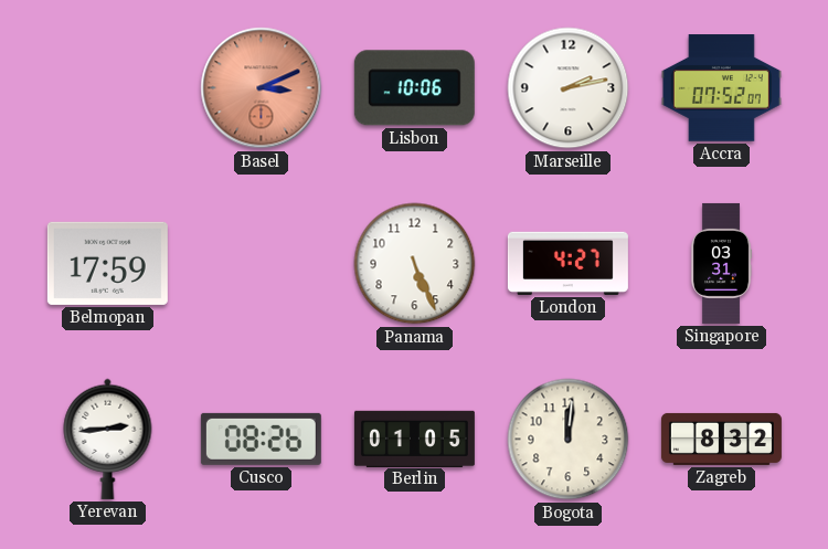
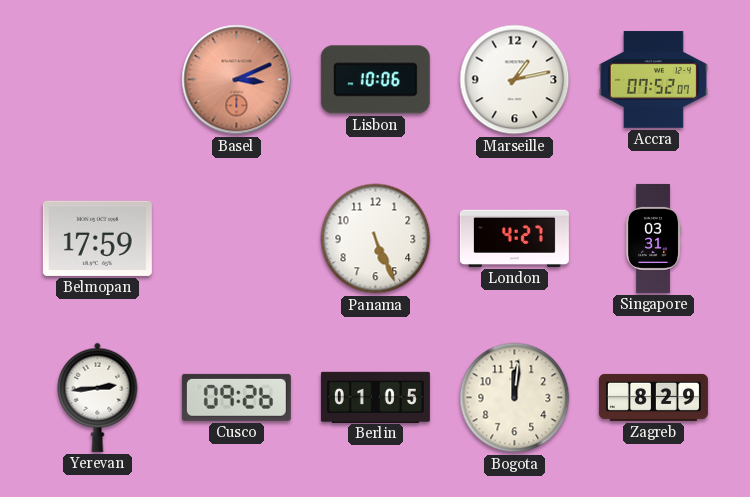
Marseille: 2:13 -> 1:13
Cusco: 08:26 -> 09:26
Zagreb: 8:32 -> 8:29
